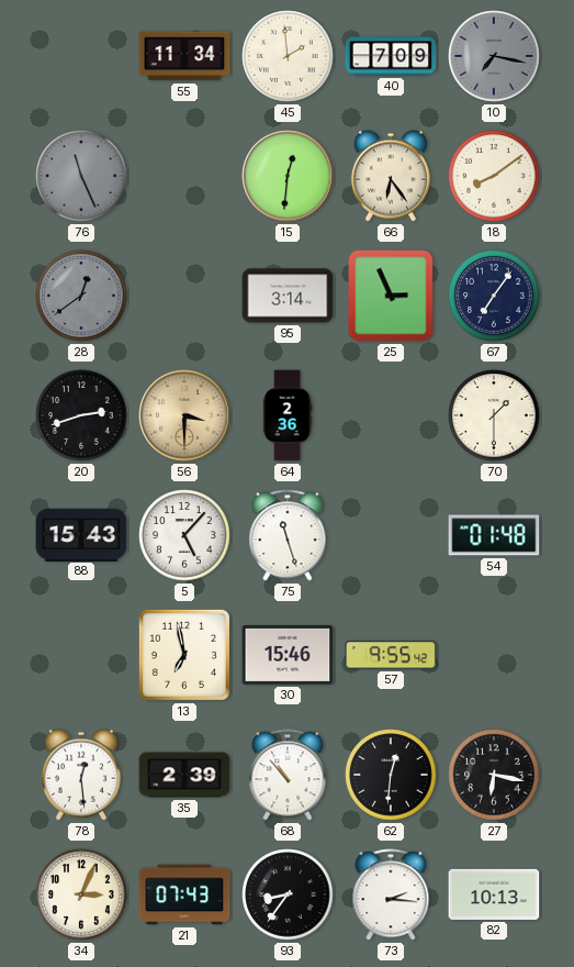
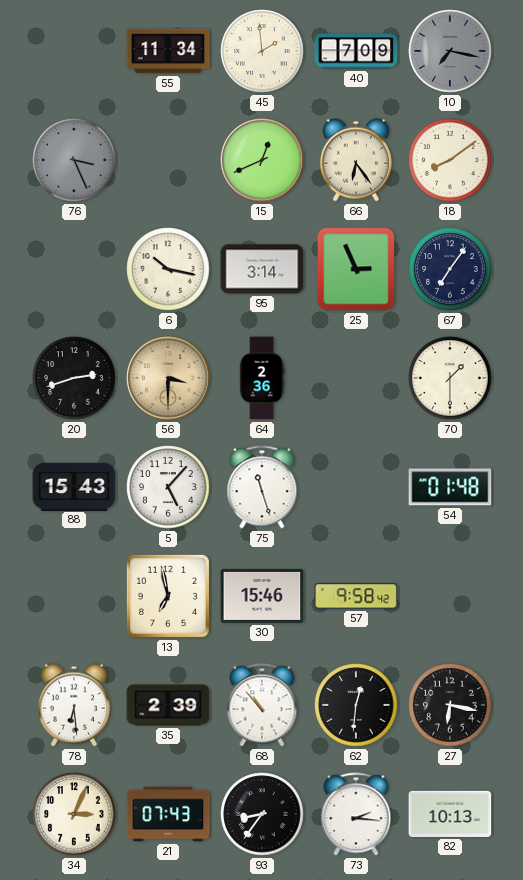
76: 11:26 -> 3:26
15: 12:31 -> 12:41
28: 12:39 -> none
6: none -> 10:17
57: 9:55 -> 9:58
78: 12:29 -> 6:29
